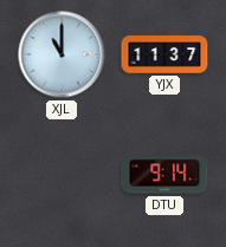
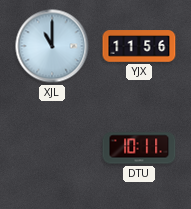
YJX: 11:37 -> 11:56
DTU: 9:14 -> 10:11
